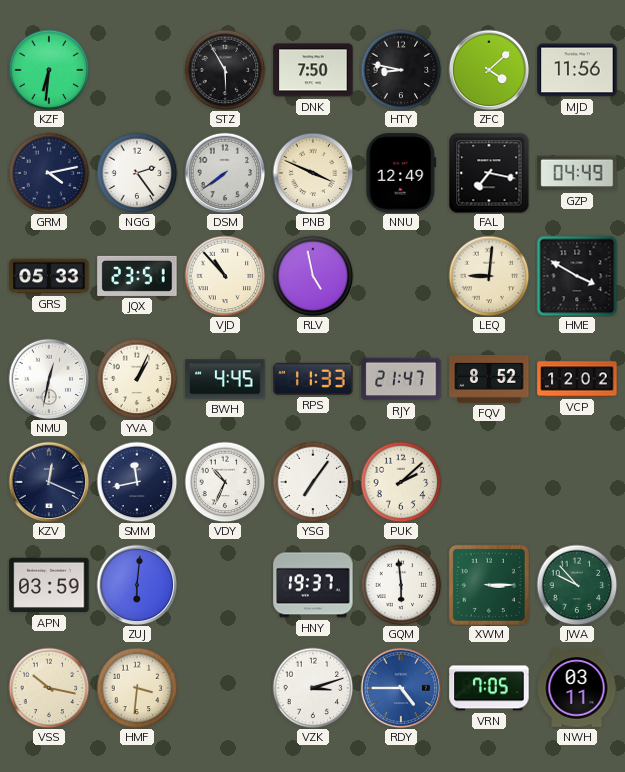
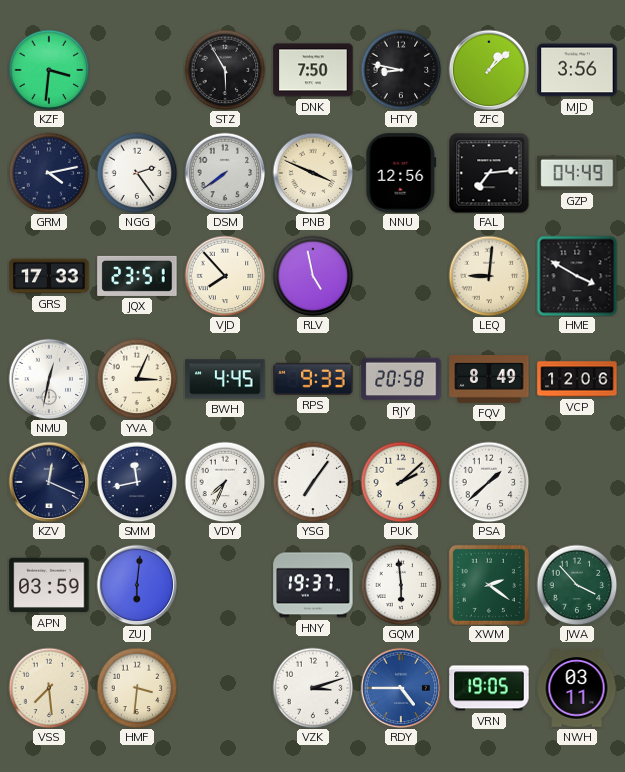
KZF: 6:31 -> 3:31
ZFC: 4:08 -> 1:08
MJD: 11:56 -> 3:56
NNU: 12:49 -> 12:56
FAL: 7:17 -> 7:14
GRS: 05:33 -> 17:33
VJD: 10:53 -> 7:53
YVA: 1:04 -> 3:04
RPS: 11:33 -> 9:33
RJY: 21:47 -> 20:58
FQV: 8:52 -> 8:49
VCP: 12:02 -> 12:06
VDY: 10:34 -> 7:34
PSA: none -> 1:38
XWM: 3:15 -> 2:21
JWA: 9:53 -> 3:53
VSS: 10:17 -> 7:29
VRN: 7:05 -> 19:05
